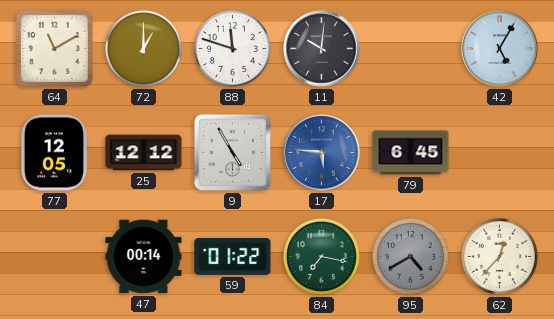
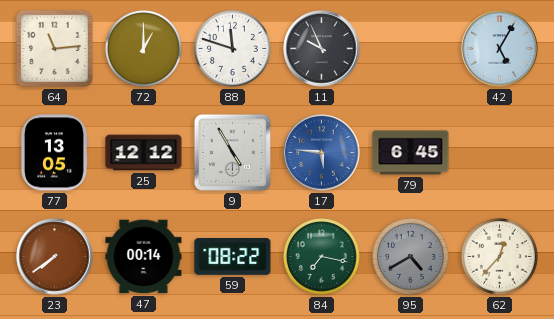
64: 11:10 -> 11:14
11: 10:01 -> 9:56
77: 12:05 -> 13:05
23: none -> 7:39
59: 01:22 -> 08:22
